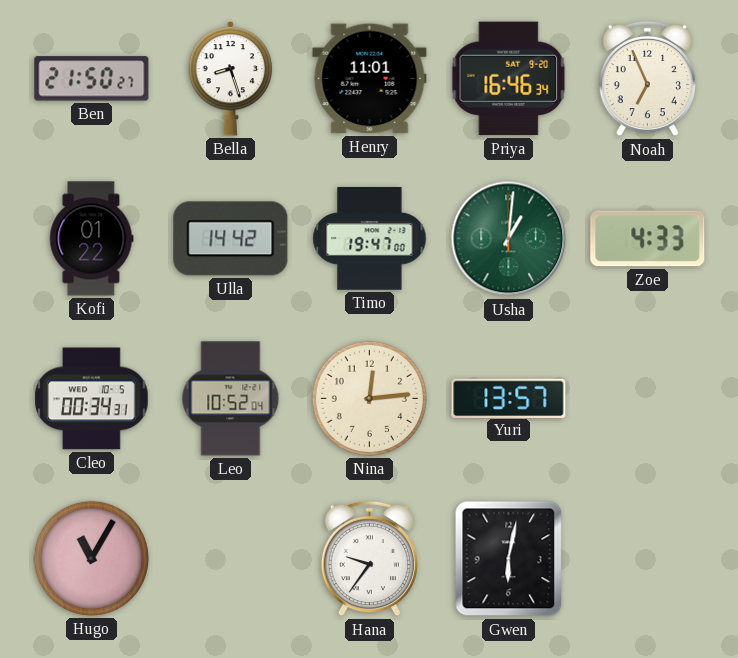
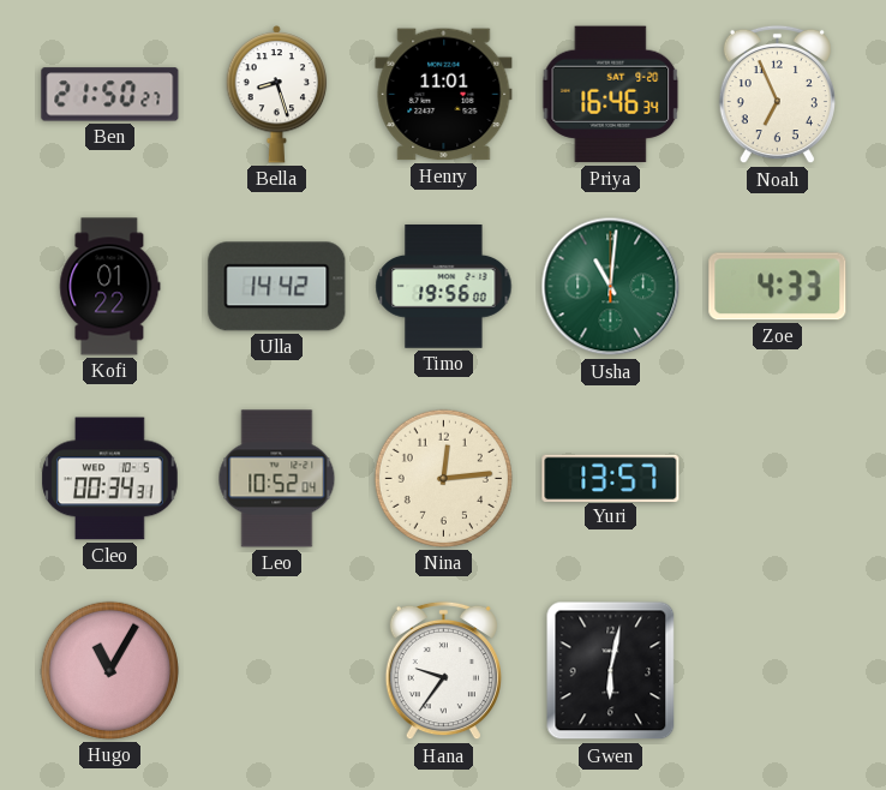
Timo: 19:47 -> 19:56
Usha: 1:01 -> 11:01
